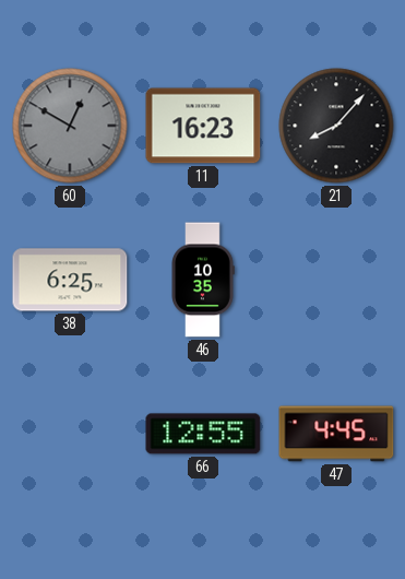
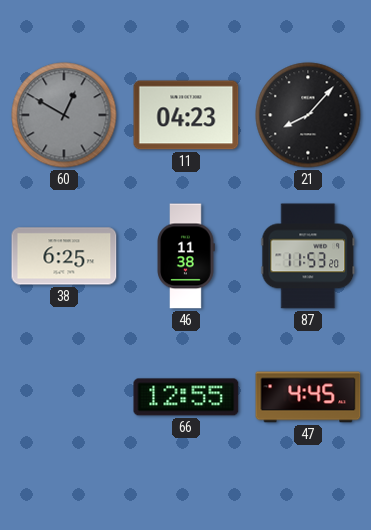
11: 16:23 -> 04:23
46: 10:35 -> 11:38
87: none -> 11:53
